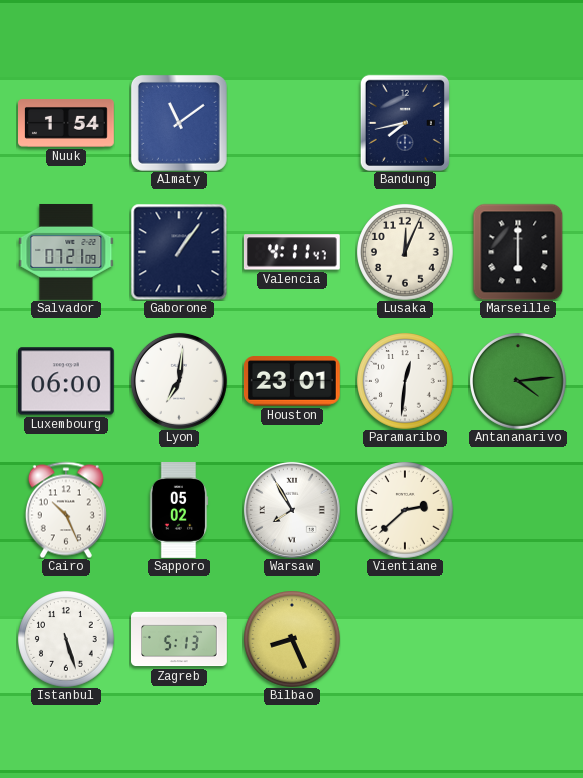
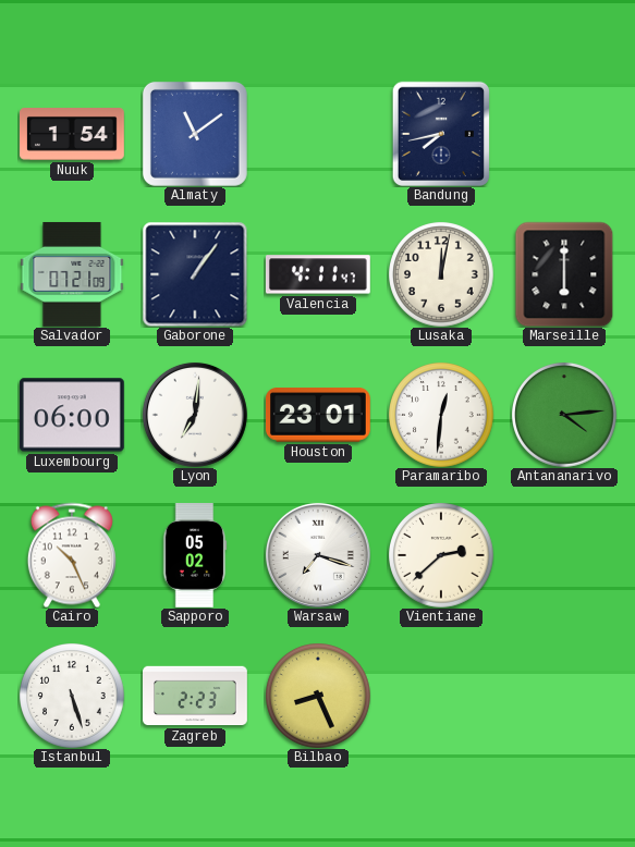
Lusaka: 12:04 -> 12:02
Warsaw: 7:55 -> 7:18
Zagreb: 5:13 -> 2:23
